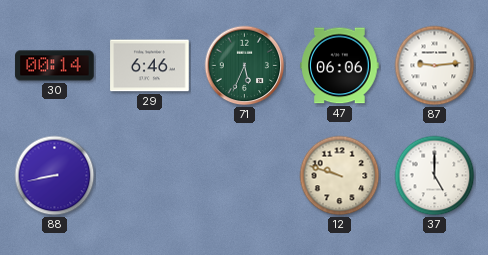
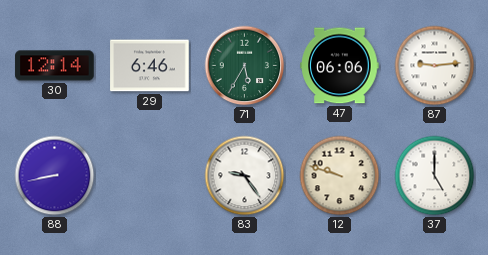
30: 00:14 -> 12:14
71: 5:34 -> 5:35
83: none -> 9:24
